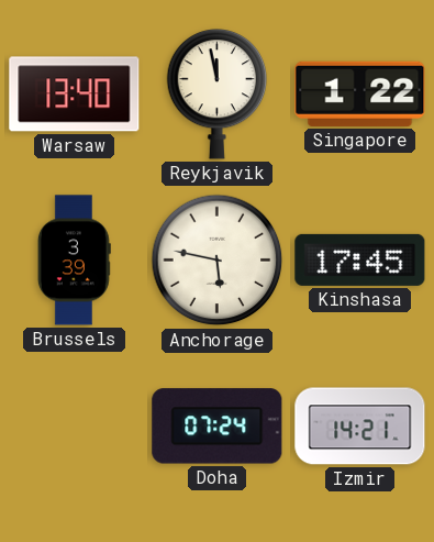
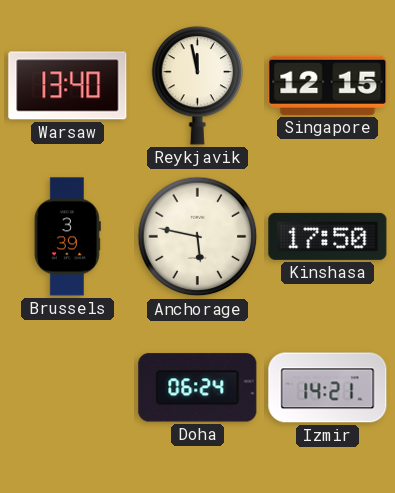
Singapore: 1:22 -> 12:15
Kinshasa: 17:45 -> 17:50
Doha: 07:24 -> 06:24
